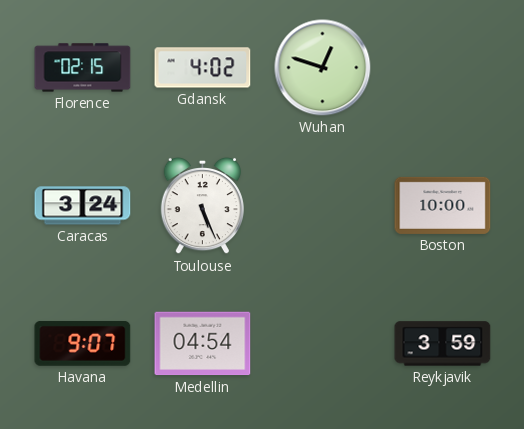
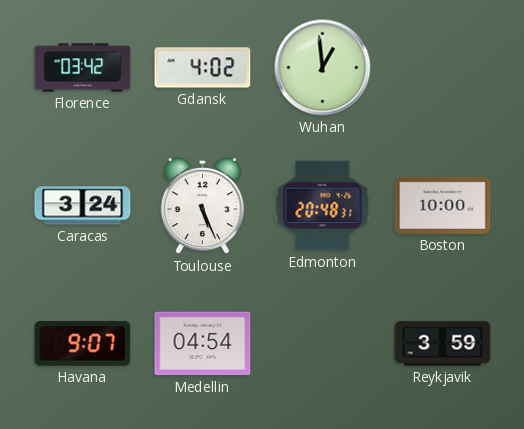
Florence: 02:15 -> 03:42
Wuhan: 12:48 -> 12:59
Edmonton: none -> 20:48
